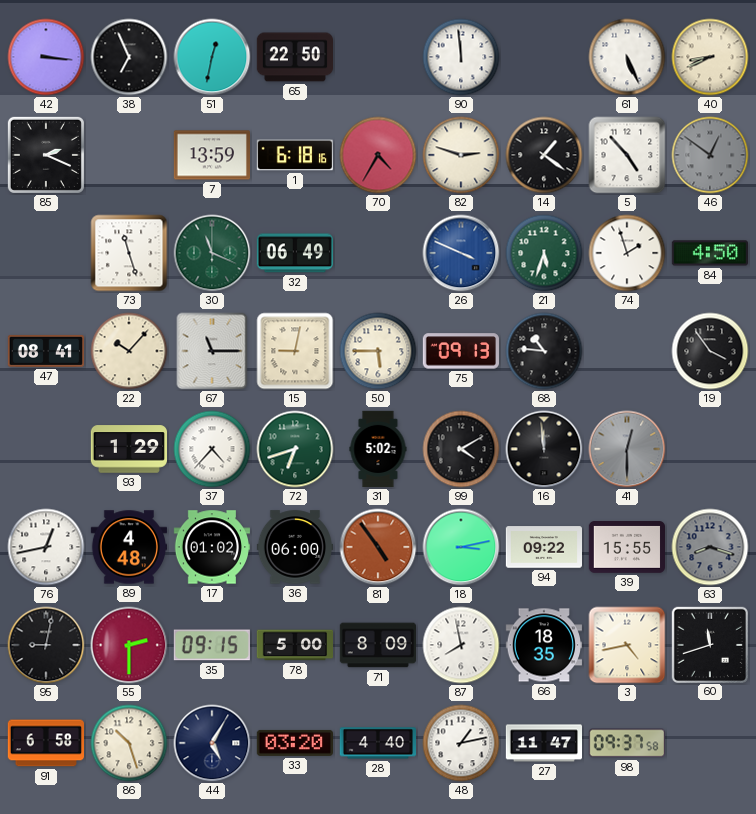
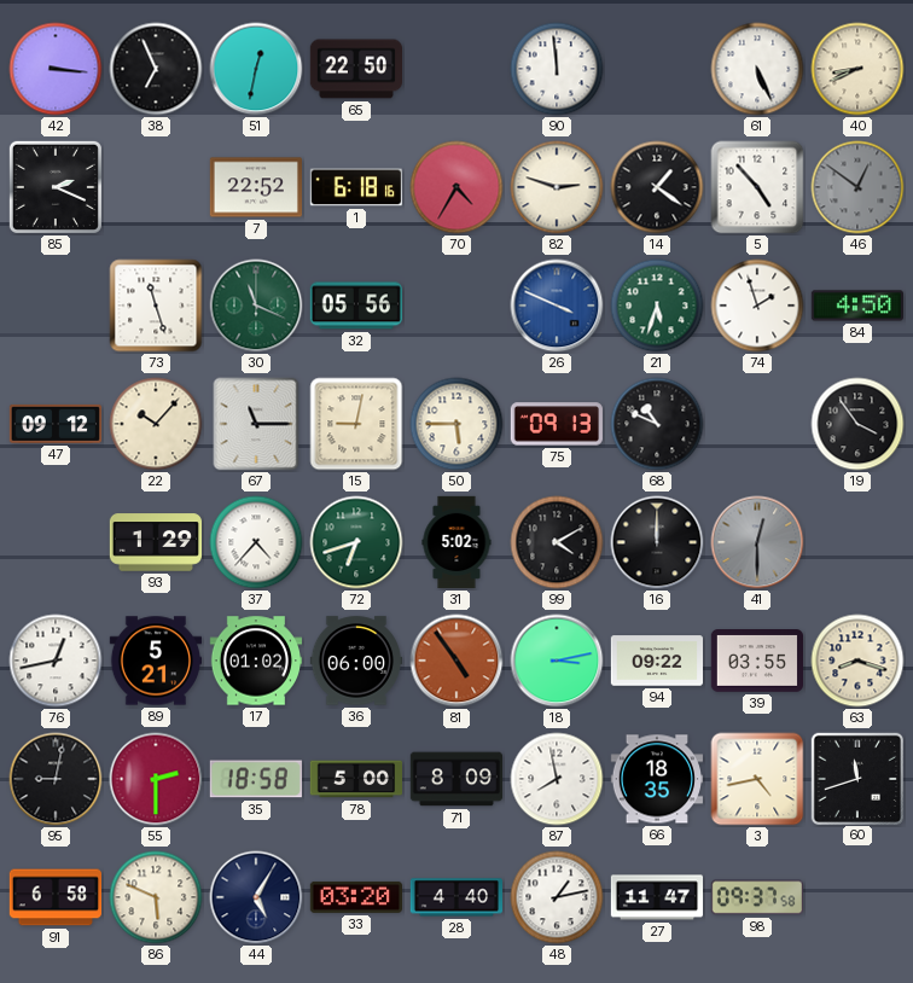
7: 13:59 -> 22:52
32: 06:49 -> 05:56
47: 08:41 -> 09:12
68: 10:46 -> 10:49
16: 11:59 -> 12:00
89: 4:48 -> 5:21
39: 15:55 -> 03:55
63 dial: grey -> cream
35: 09:15 -> 18:58
86: 10:27 -> 5:49
